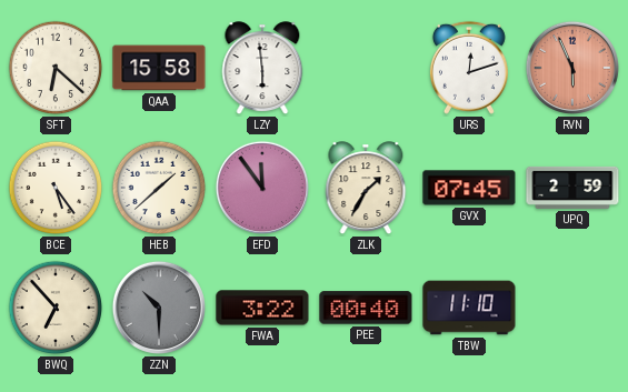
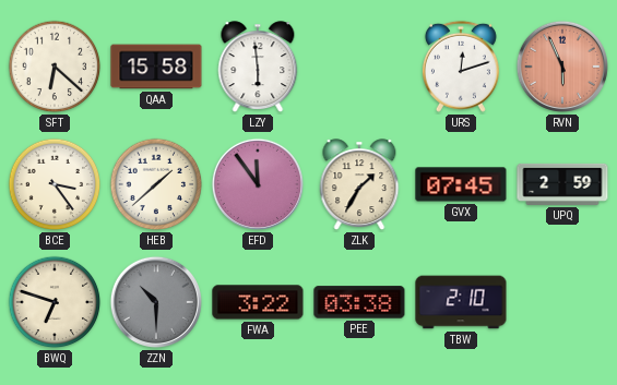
BCE: 5:24 -> 3:24
BWQ: 6:53 -> 6:48
PEE: 00:40 -> 03:38
TBW: 11:10 -> 2:10
